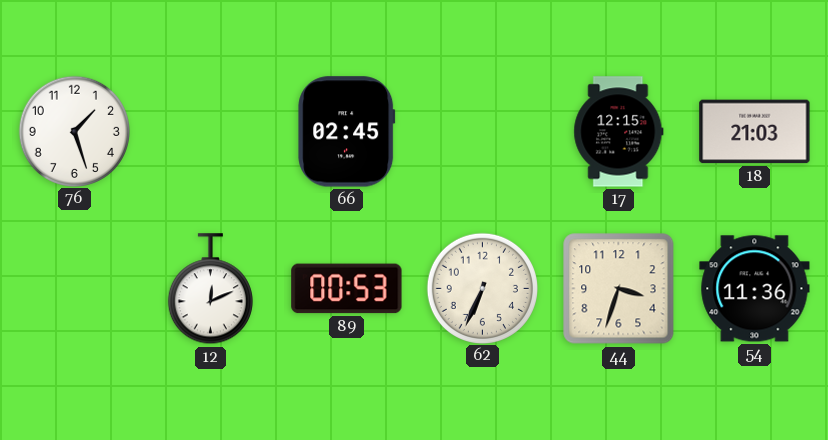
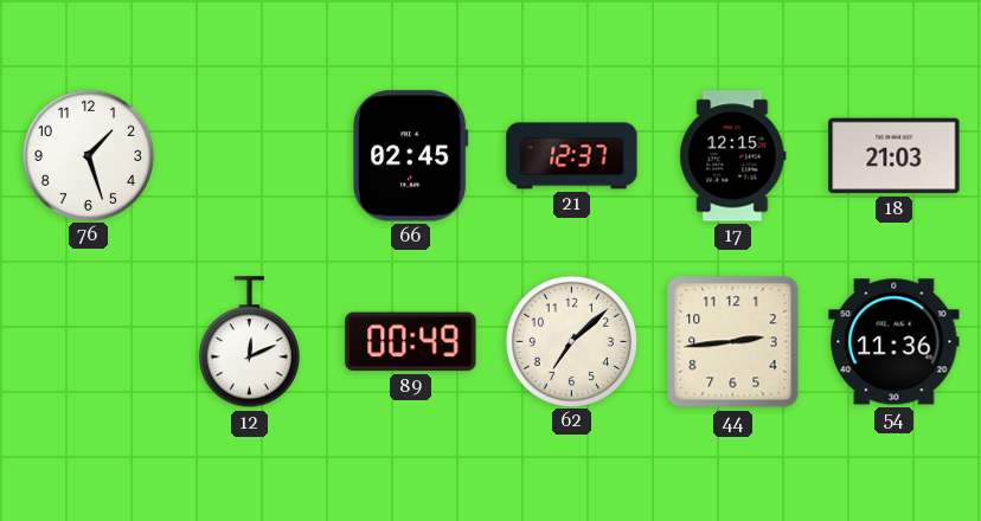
21: none -> 12:37
89: 00:53 -> 00:49
62: 6:34 -> 7:08
44: 3:33 -> 2:44
